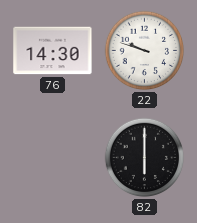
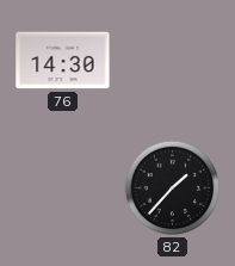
22: 9:48 -> none
82: 6:00 -> 1:37
